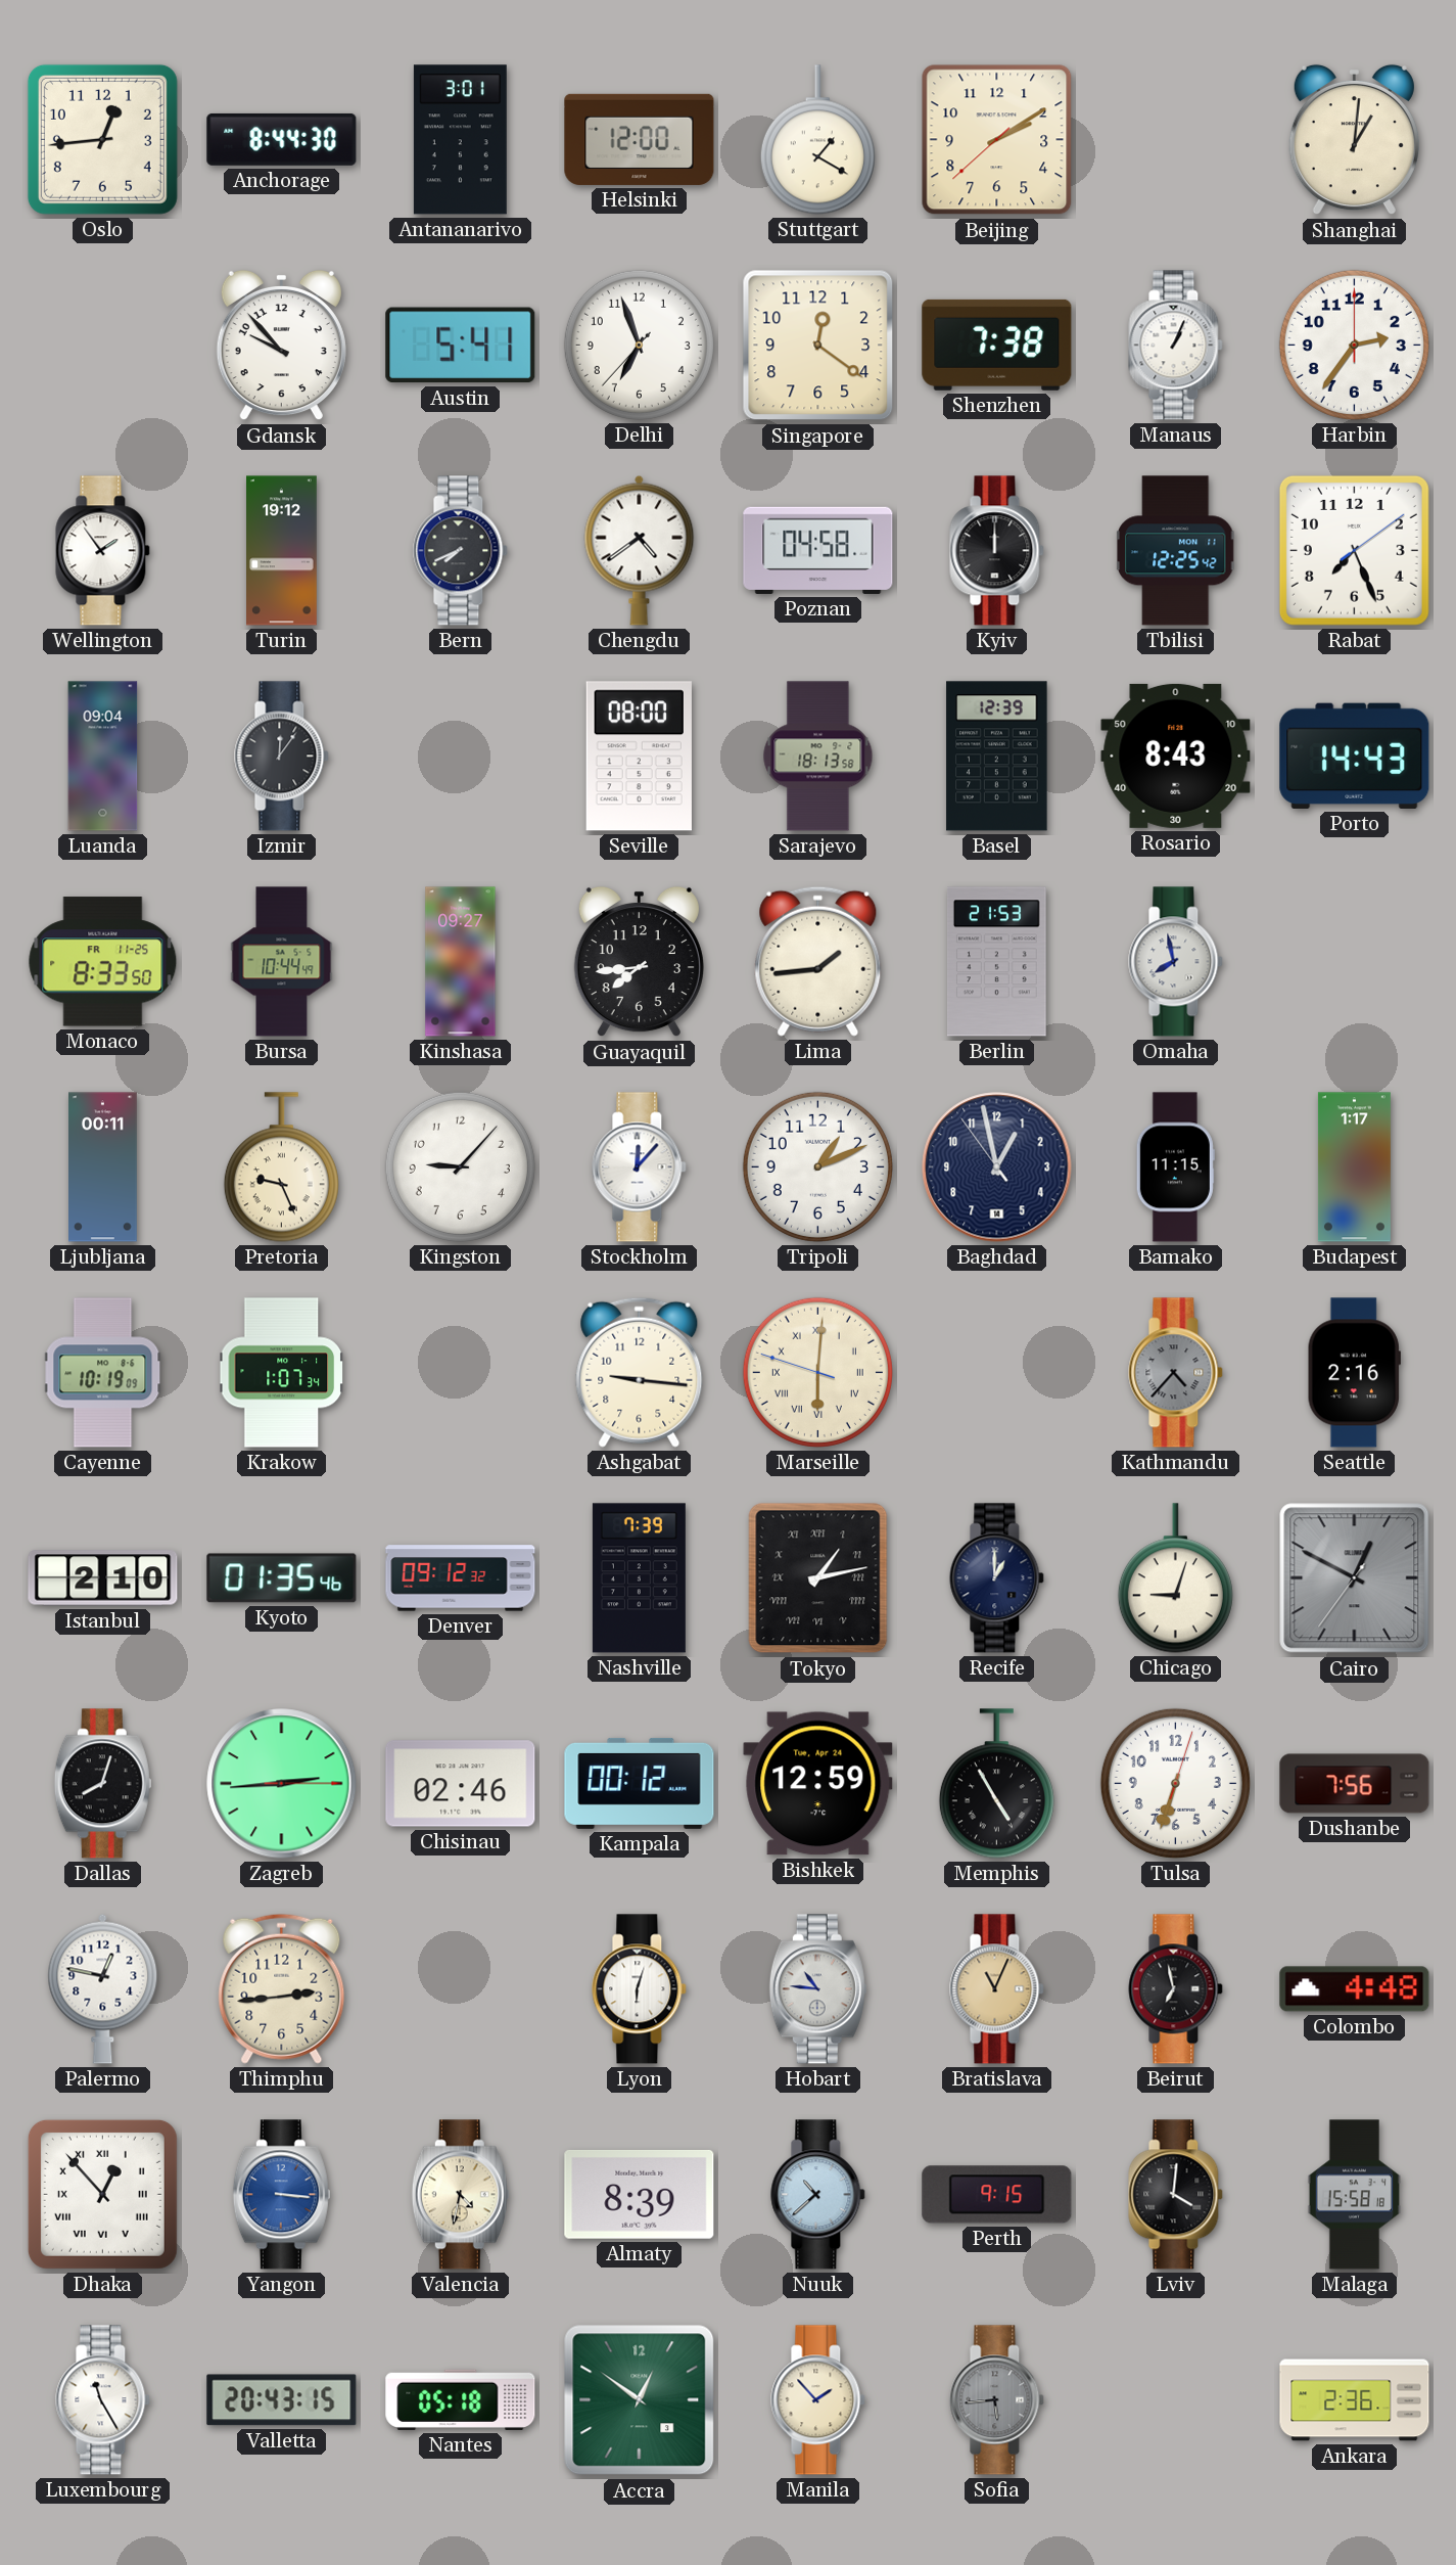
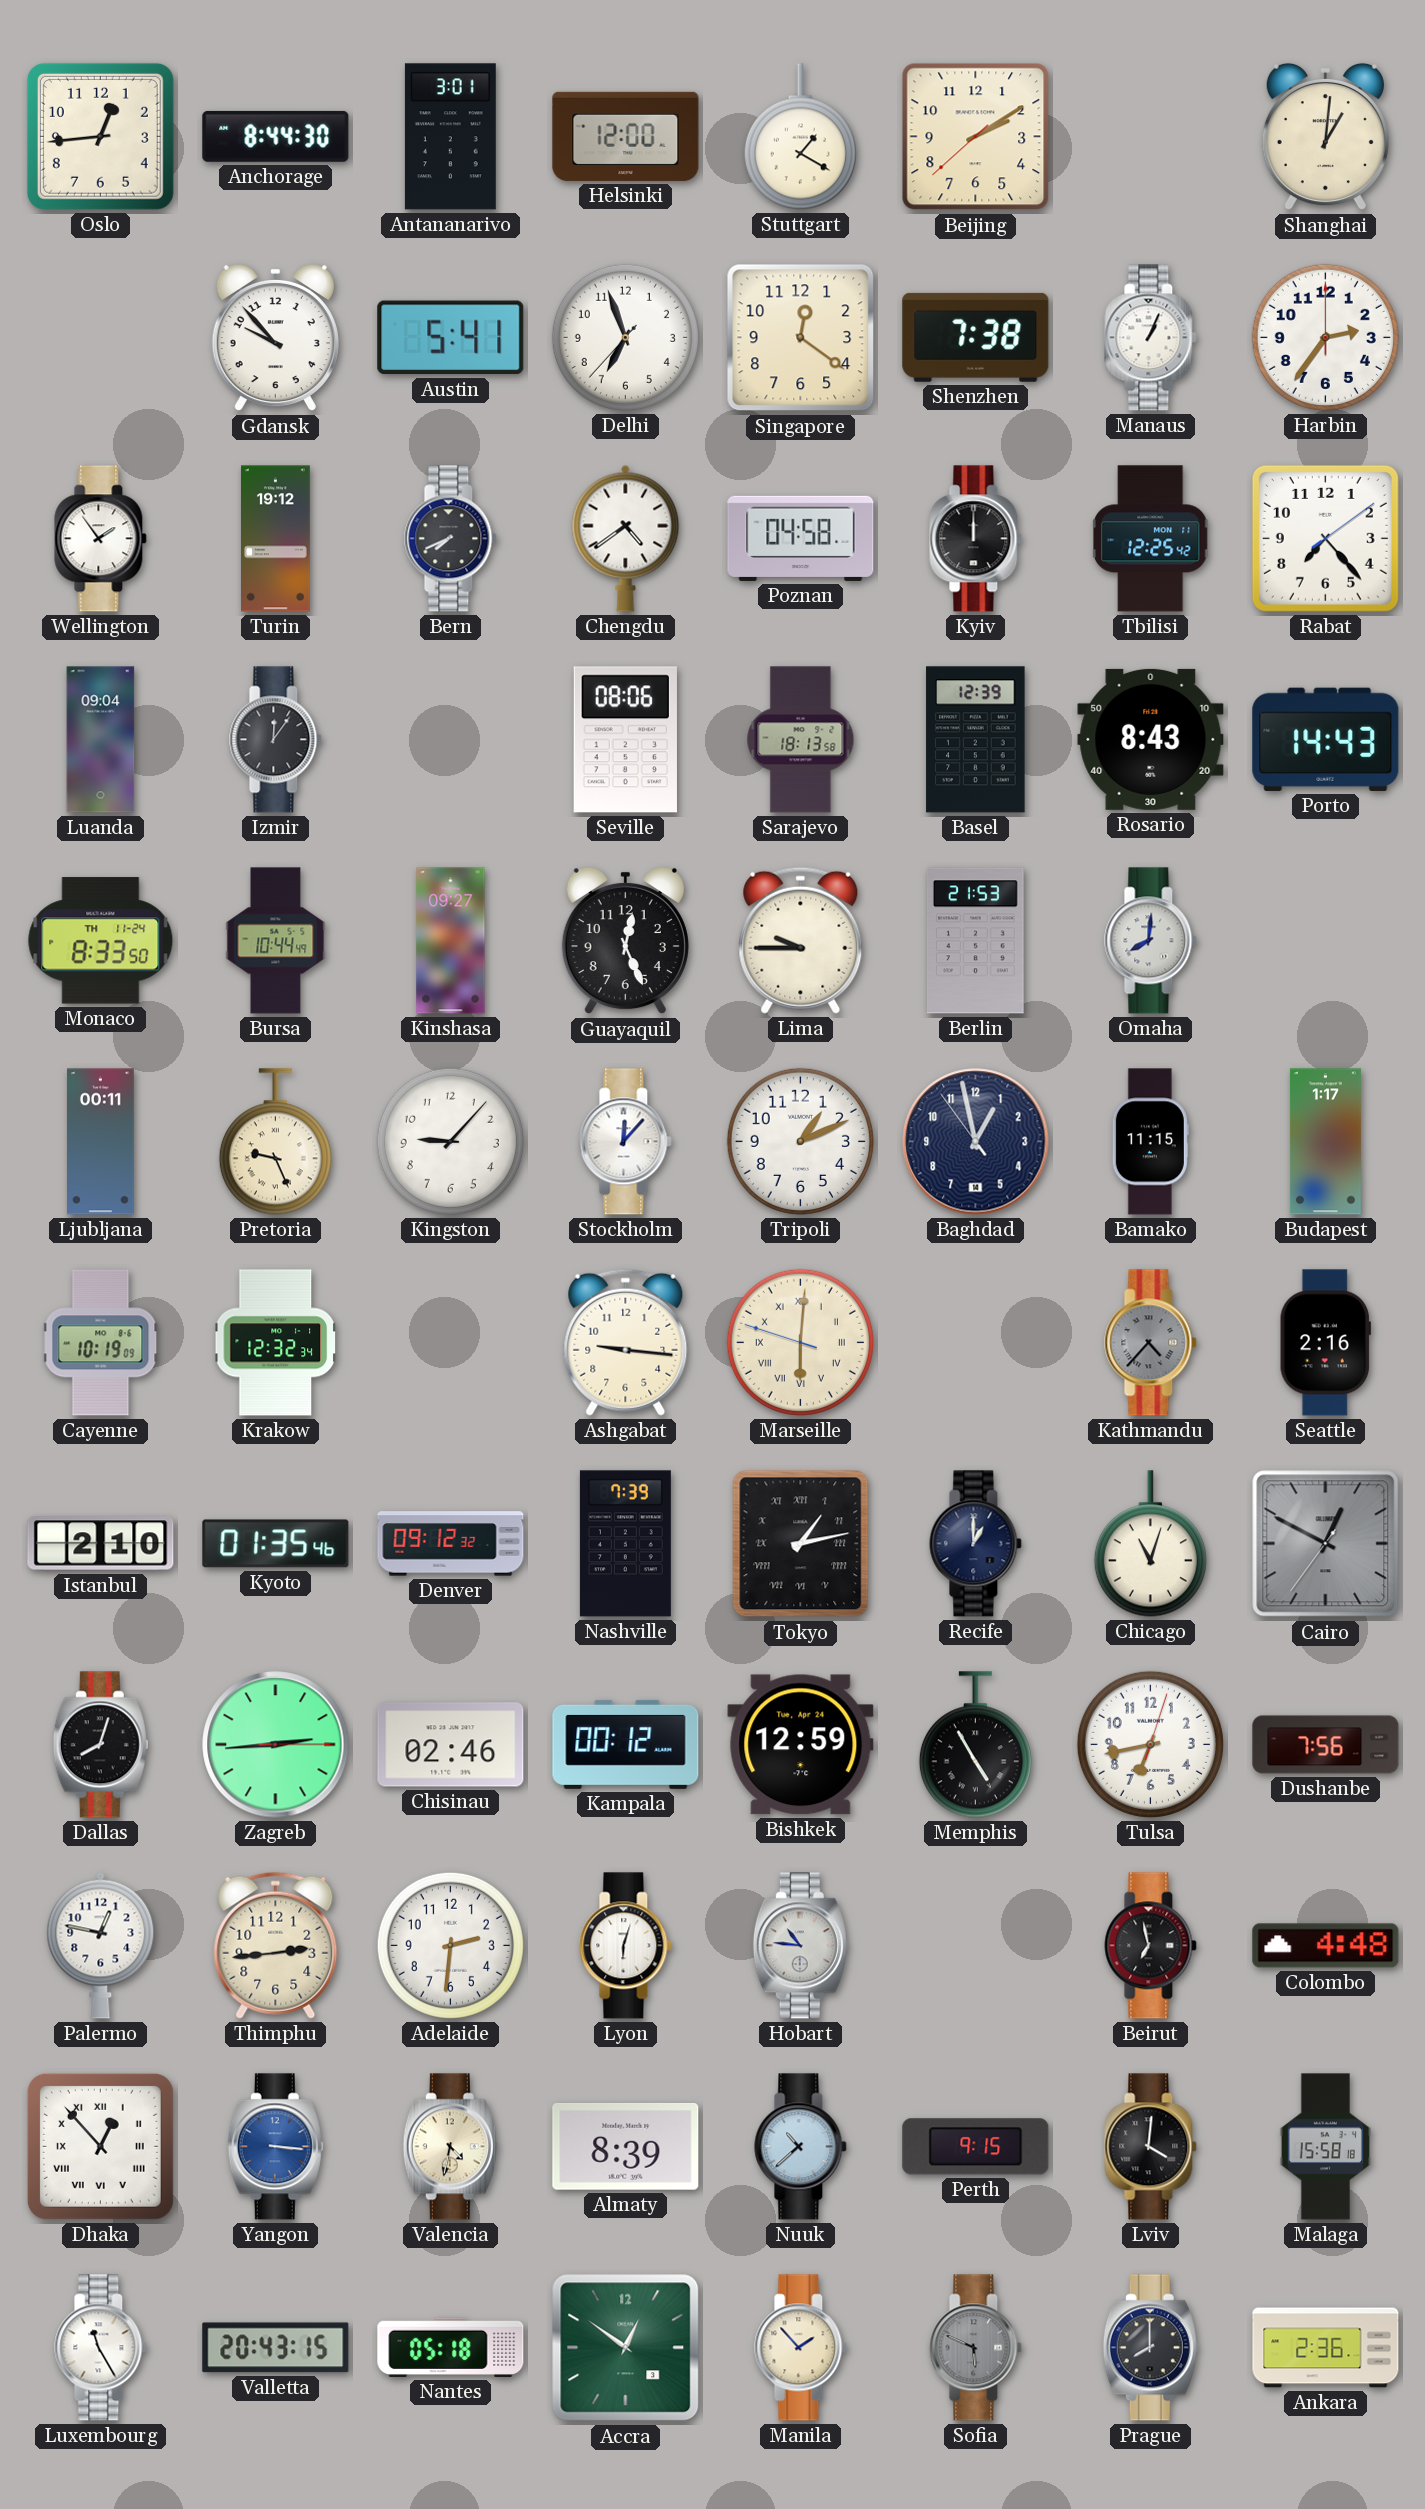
Rabat: 7:26 -> 7:23
Seville: 08:00 -> 08:06
Monaco date: FR 11-25 -> TH 11-24
Guayaquil: 7:44 -> 12:26
Lima: 1:44 -> 9:45
Omaha: 7:58 -> 8:01
Krakow: 1:07 -> 12:32
Chicago: 9:03 -> 11:03
Tulsa: 6:33 -> 6:43
Adelaide: none -> 2:31
Bratislava: 11:04 -> none
Sofia: 5:44 -> 5:49
Prague: none -> 8:00
